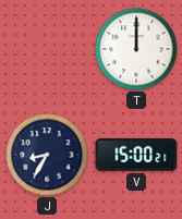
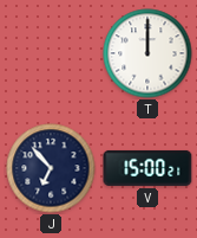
J: 8:35 -> 6:53
